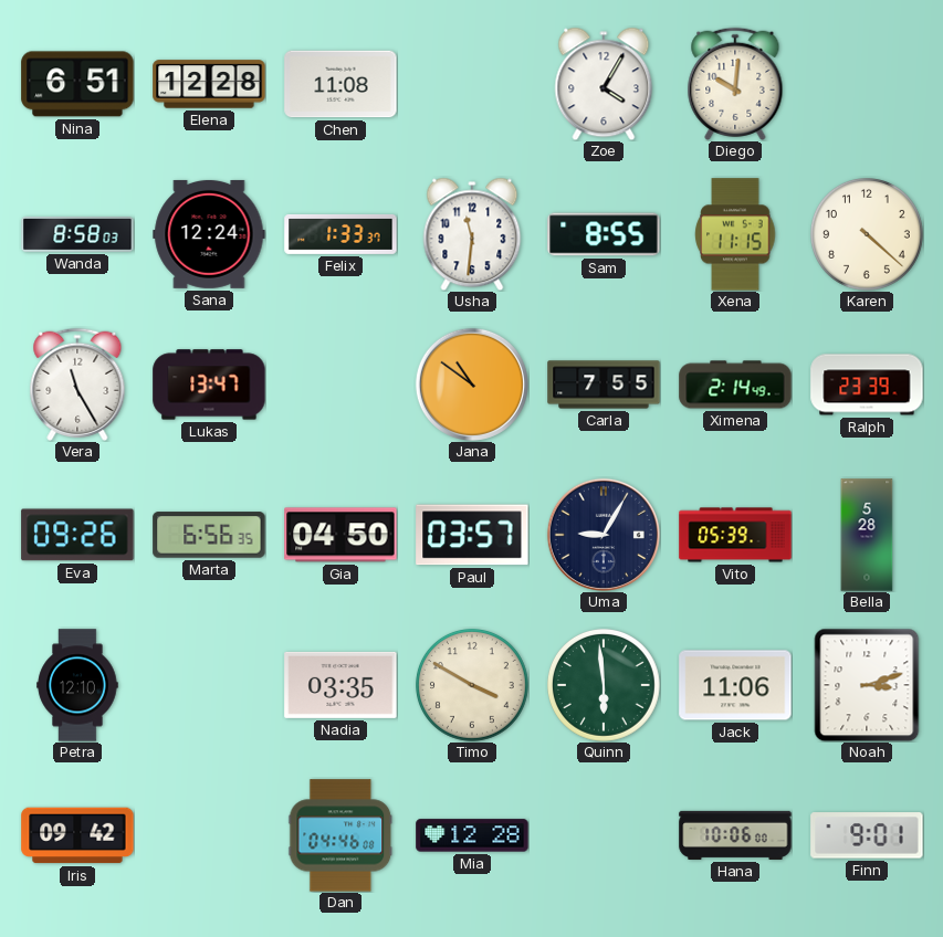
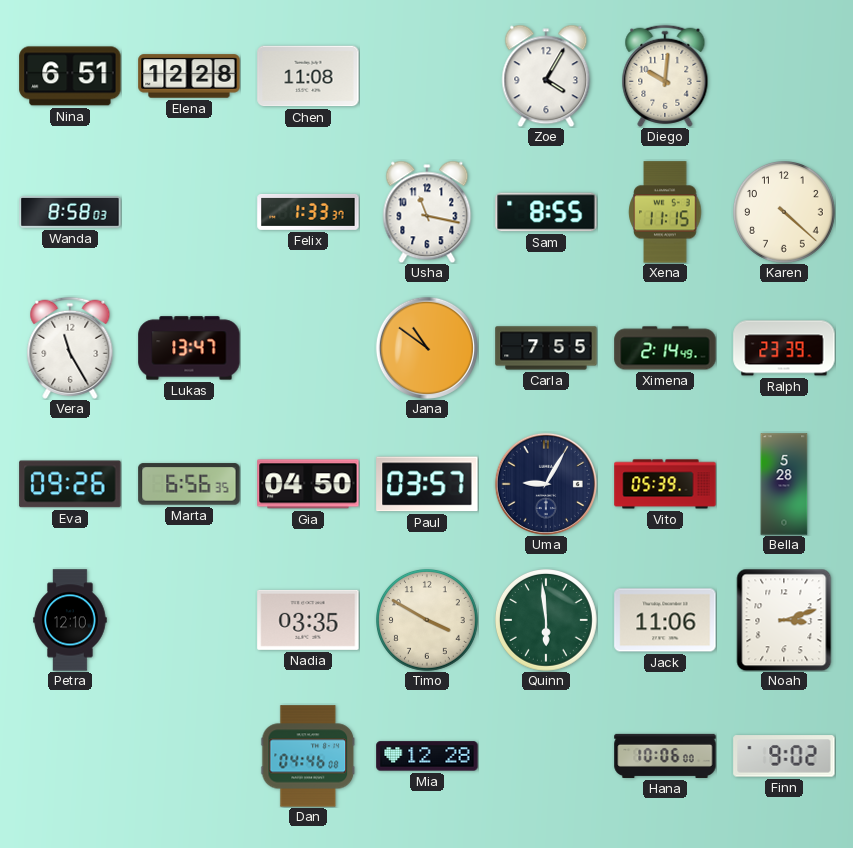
Sana: 12:24 -> none
Usha: 11:31 -> 11:17
Iris: 09:42 -> none
Finn: 9:01 -> 9:02
